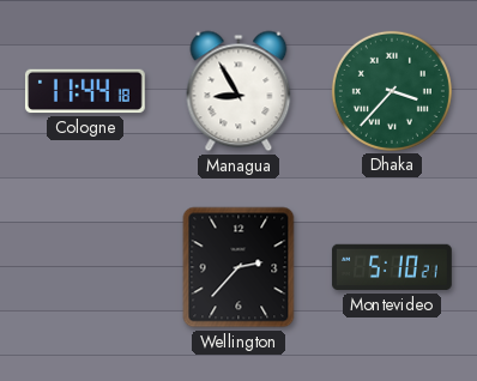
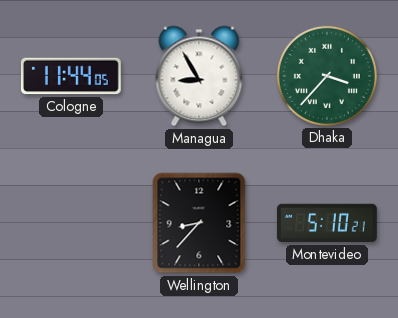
Cologne: 11:44:18 -> 11:44:05
Wellington: 2:37 -> 8:37
